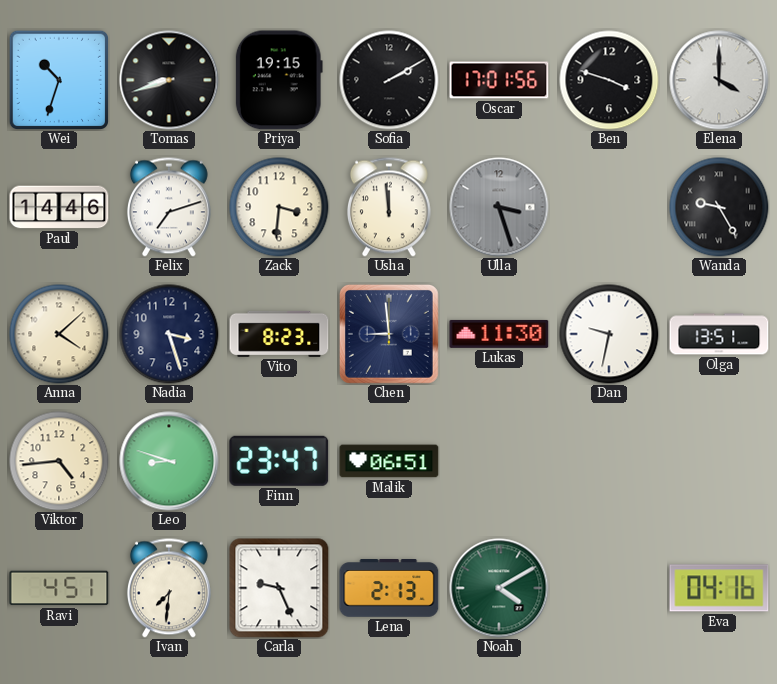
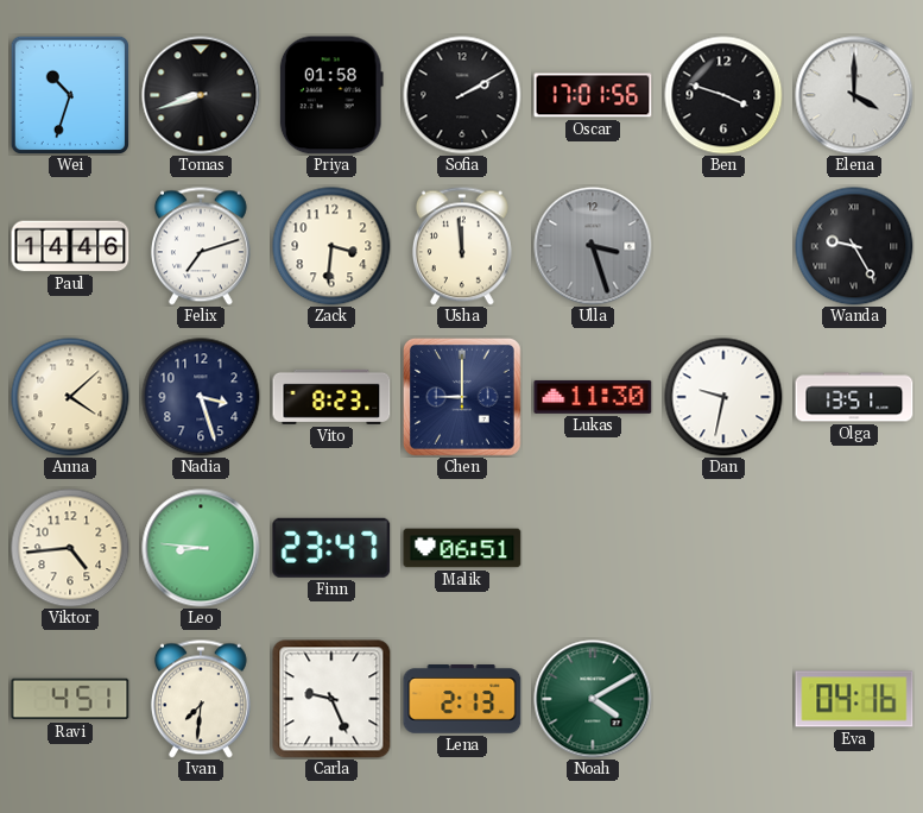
Priya: 19:15 -> 01:58
Chen: 8:59 -> 9:00
Leo: 8:48 -> 8:46
